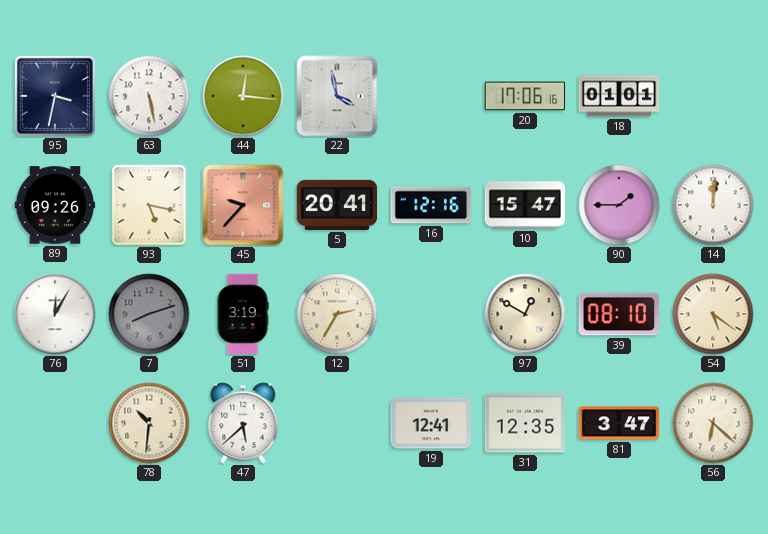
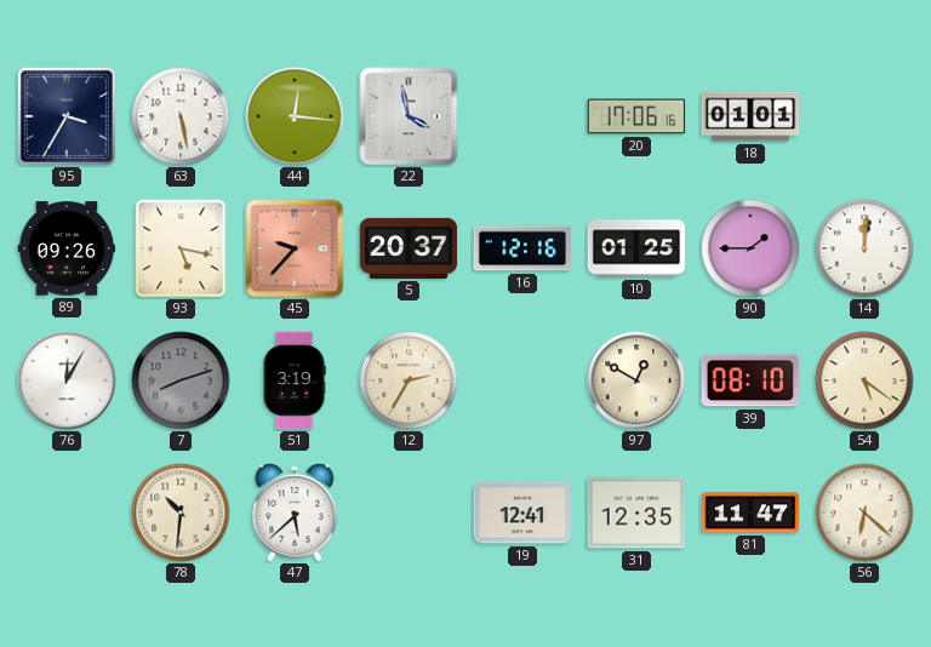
95: 3:32 -> 3:35
5: 20:41 -> 20:37
10: 15:47 -> 01:25
81: 3:47 -> 11:47
